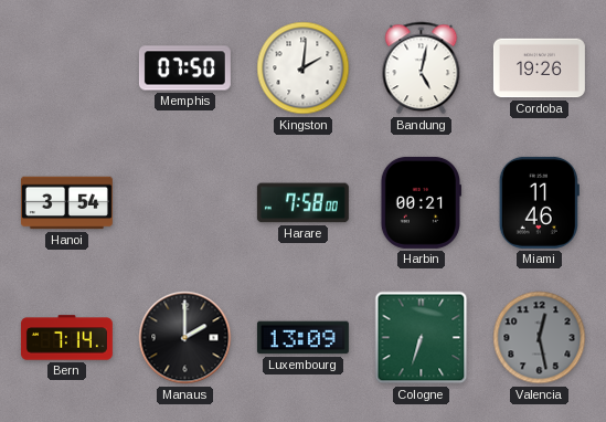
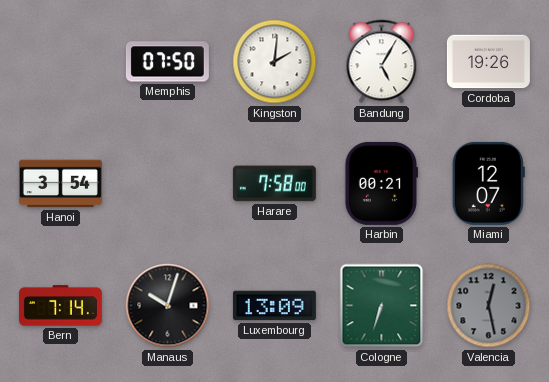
Bandung: 5:02 -> 5:05
Miami: 11:46 -> 12:07
Manaus: 2:00 -> 10:03
